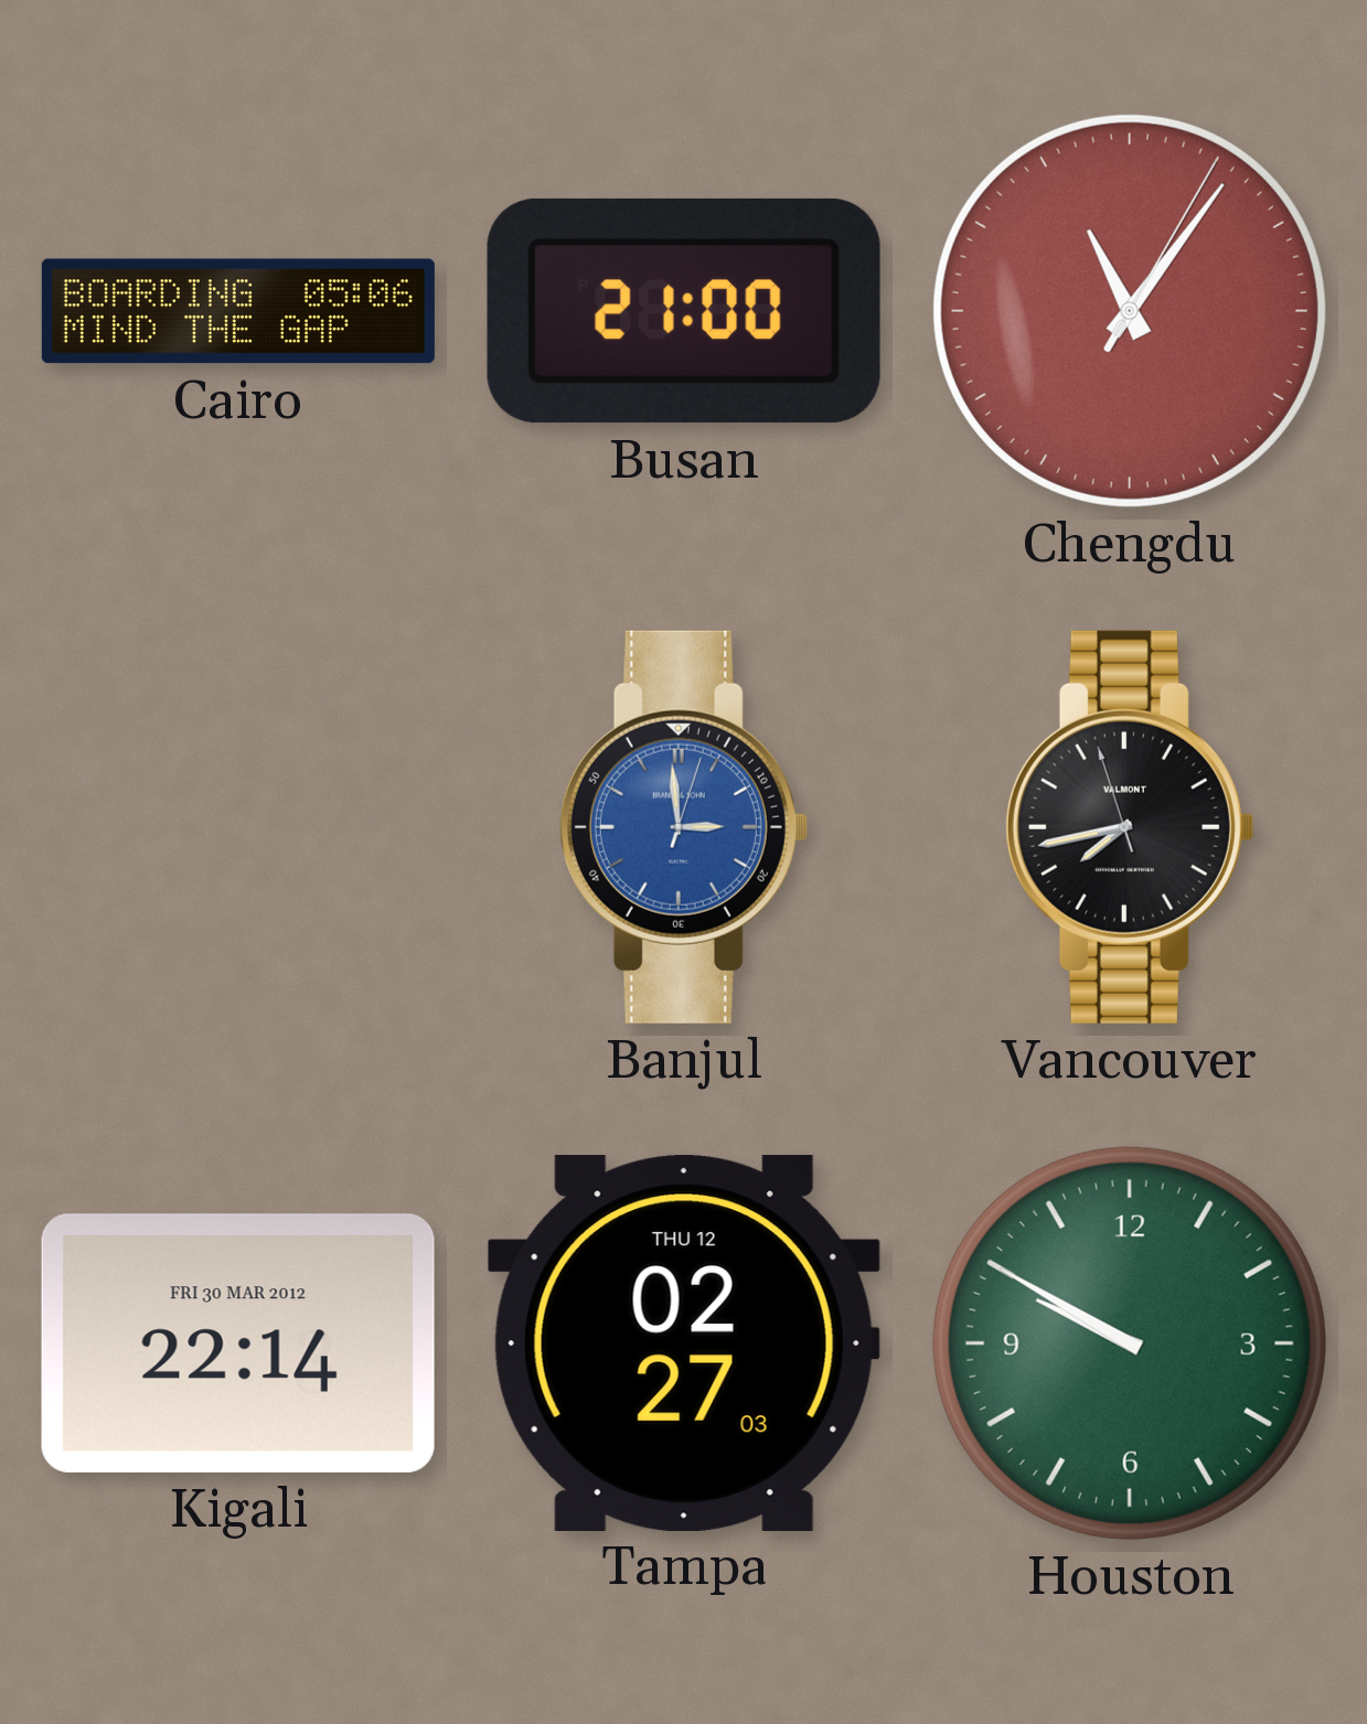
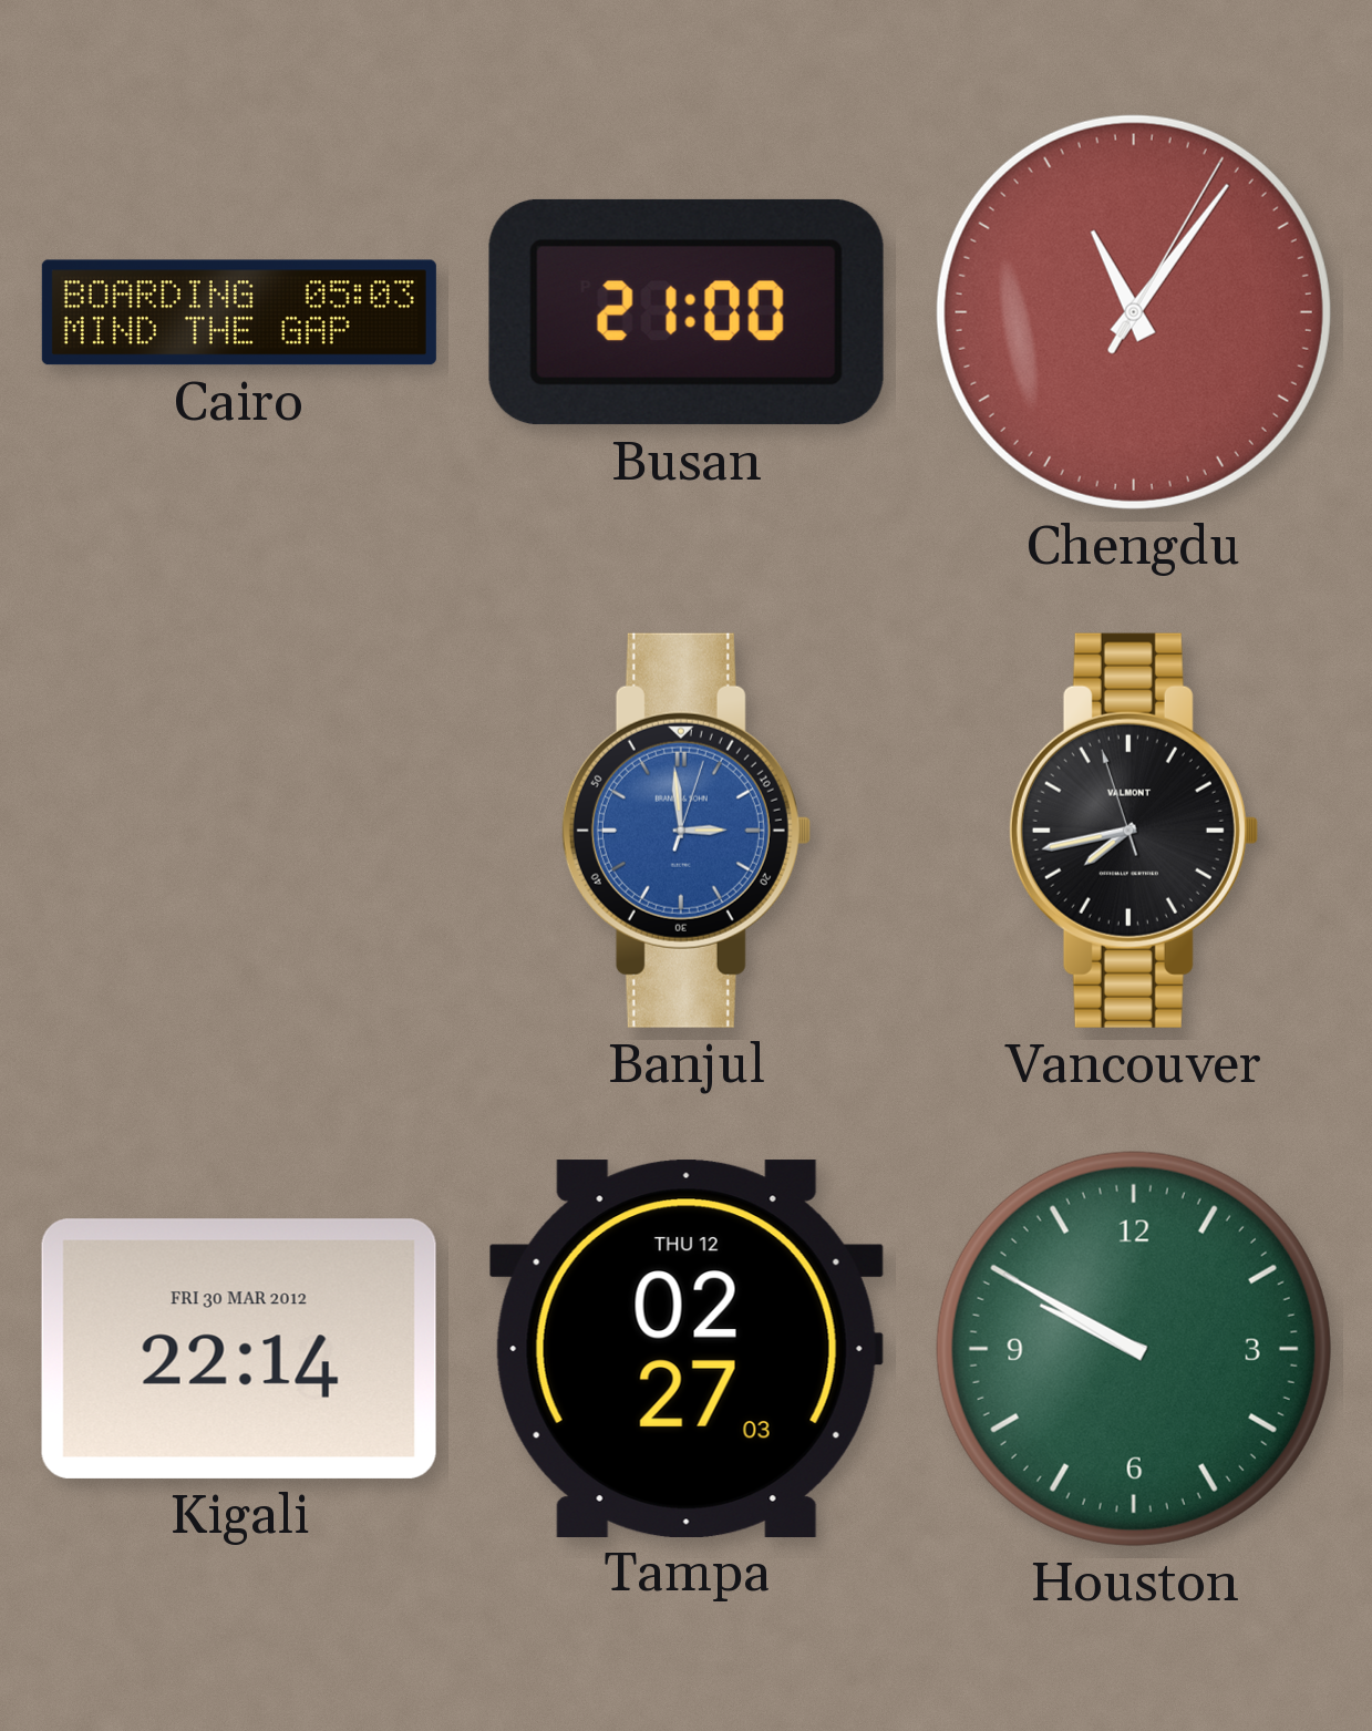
Cairo: 05:06 -> 05:03
